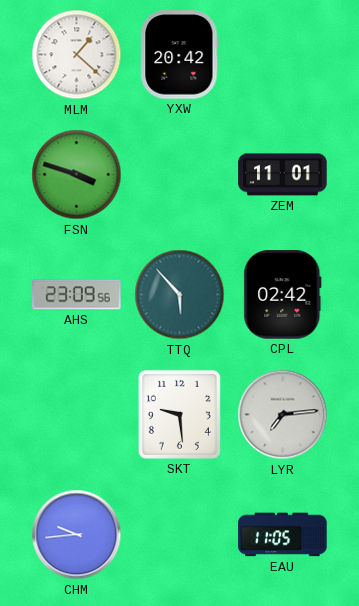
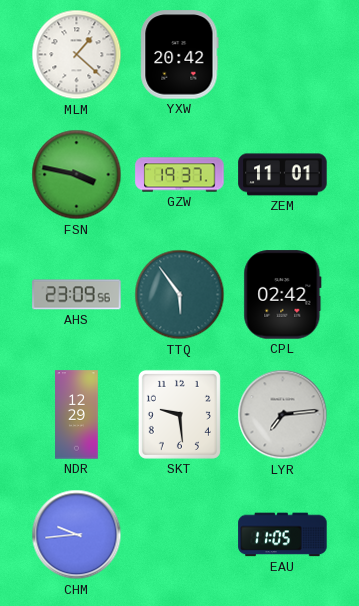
FSN: 3:48 -> 3:47
GZW: none -> 19:37
TTQ: 5:53 -> 5:54
NDR: none -> 12:29
